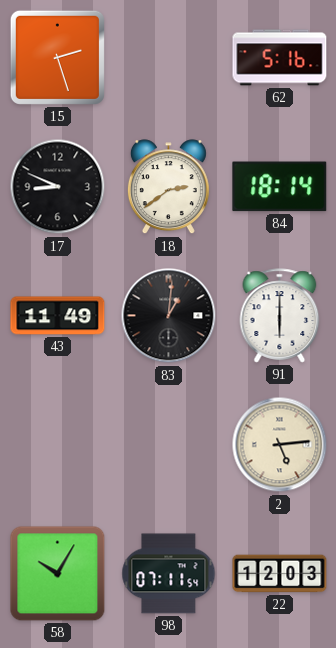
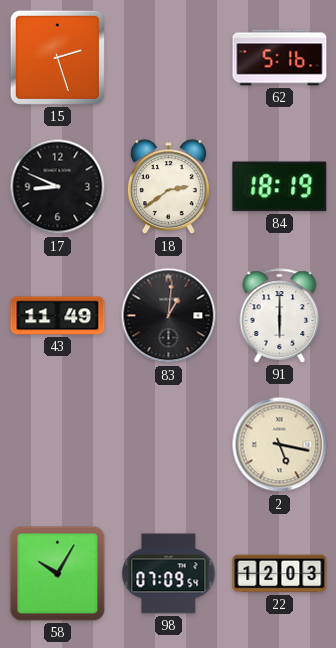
84: 18:14 -> 18:19
2: 5:14 -> 5:17
98: 07:11 -> 07:09
